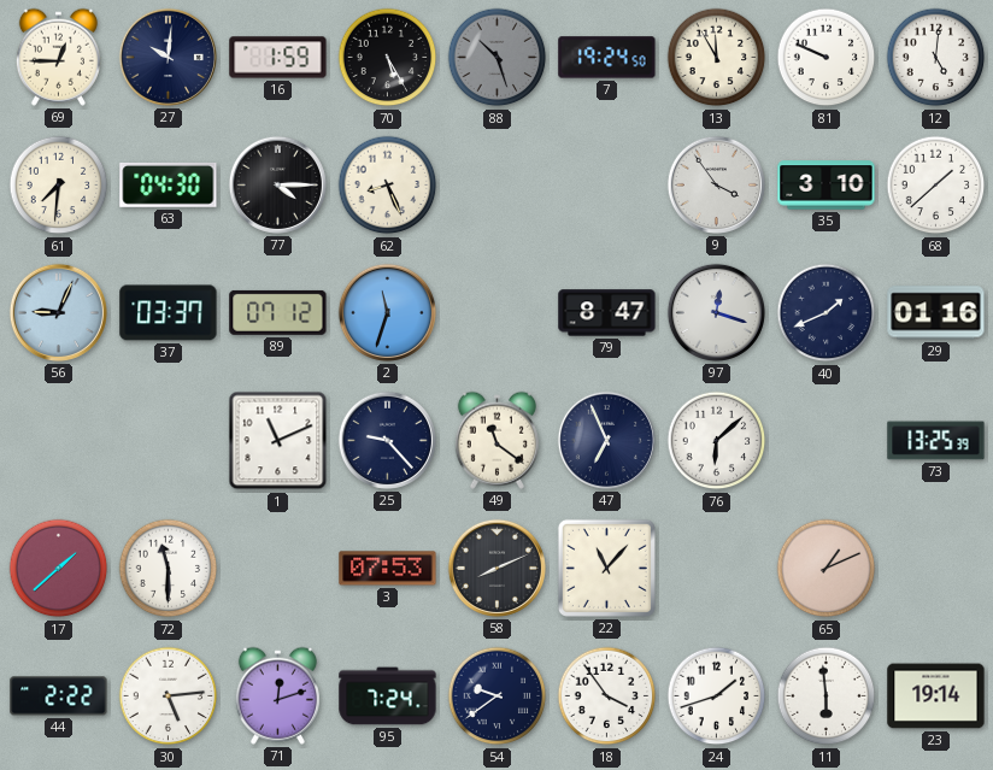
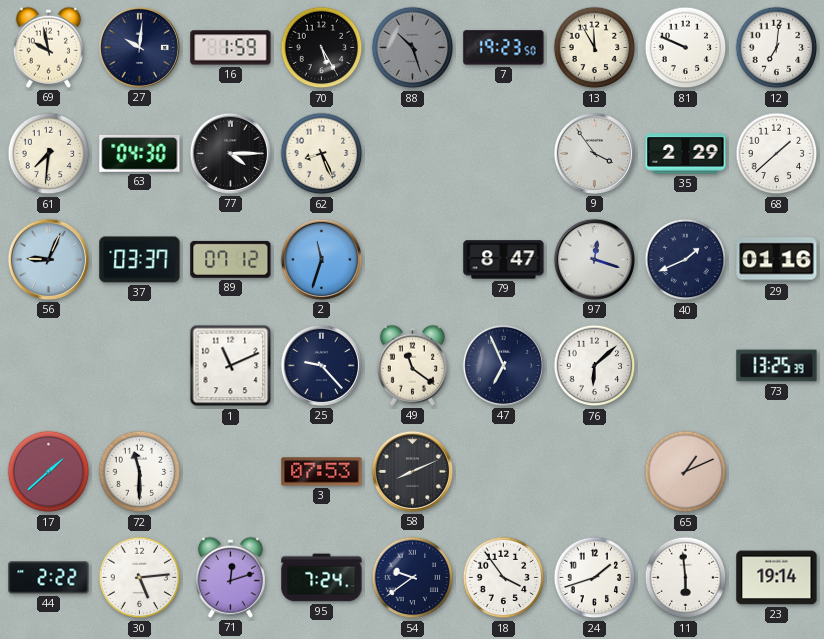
69: 12:45 -> 9:58
7: 19:24 -> 19:23
12: 5:01 -> 7:01
35: 3:10 -> 2:29
22: 11:07 -> none
